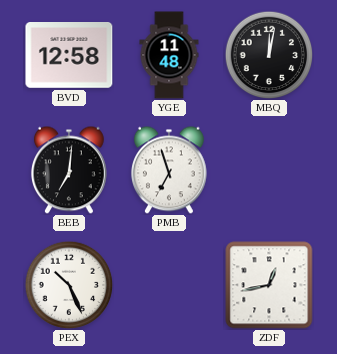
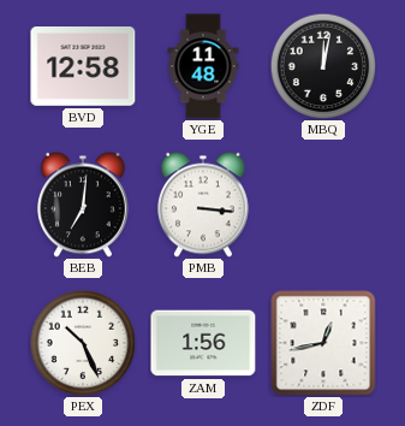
PMB: 6:57 -> 3:16
ZAM: none -> 1:56
